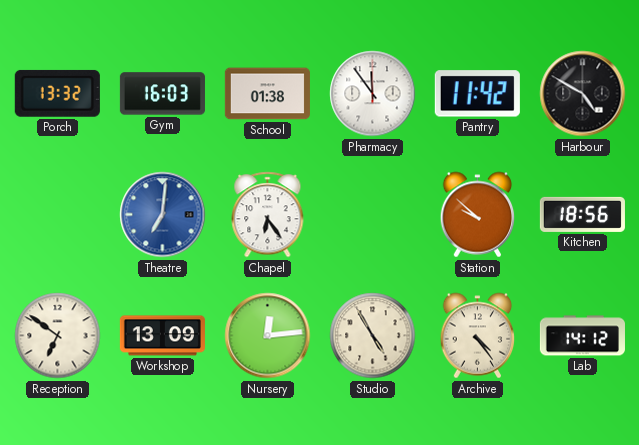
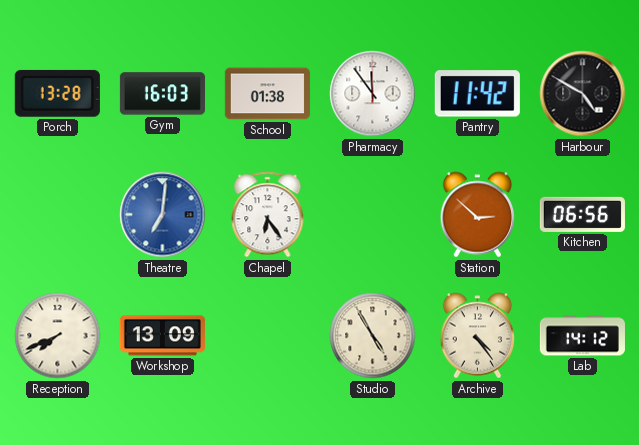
Porch: 13:32 -> 13:28
Station: 9:52 -> 2:52
Kitchen: 18:56 -> 06:56
Reception: 6:51 -> 7:41
Nursery: 12:14 -> none
